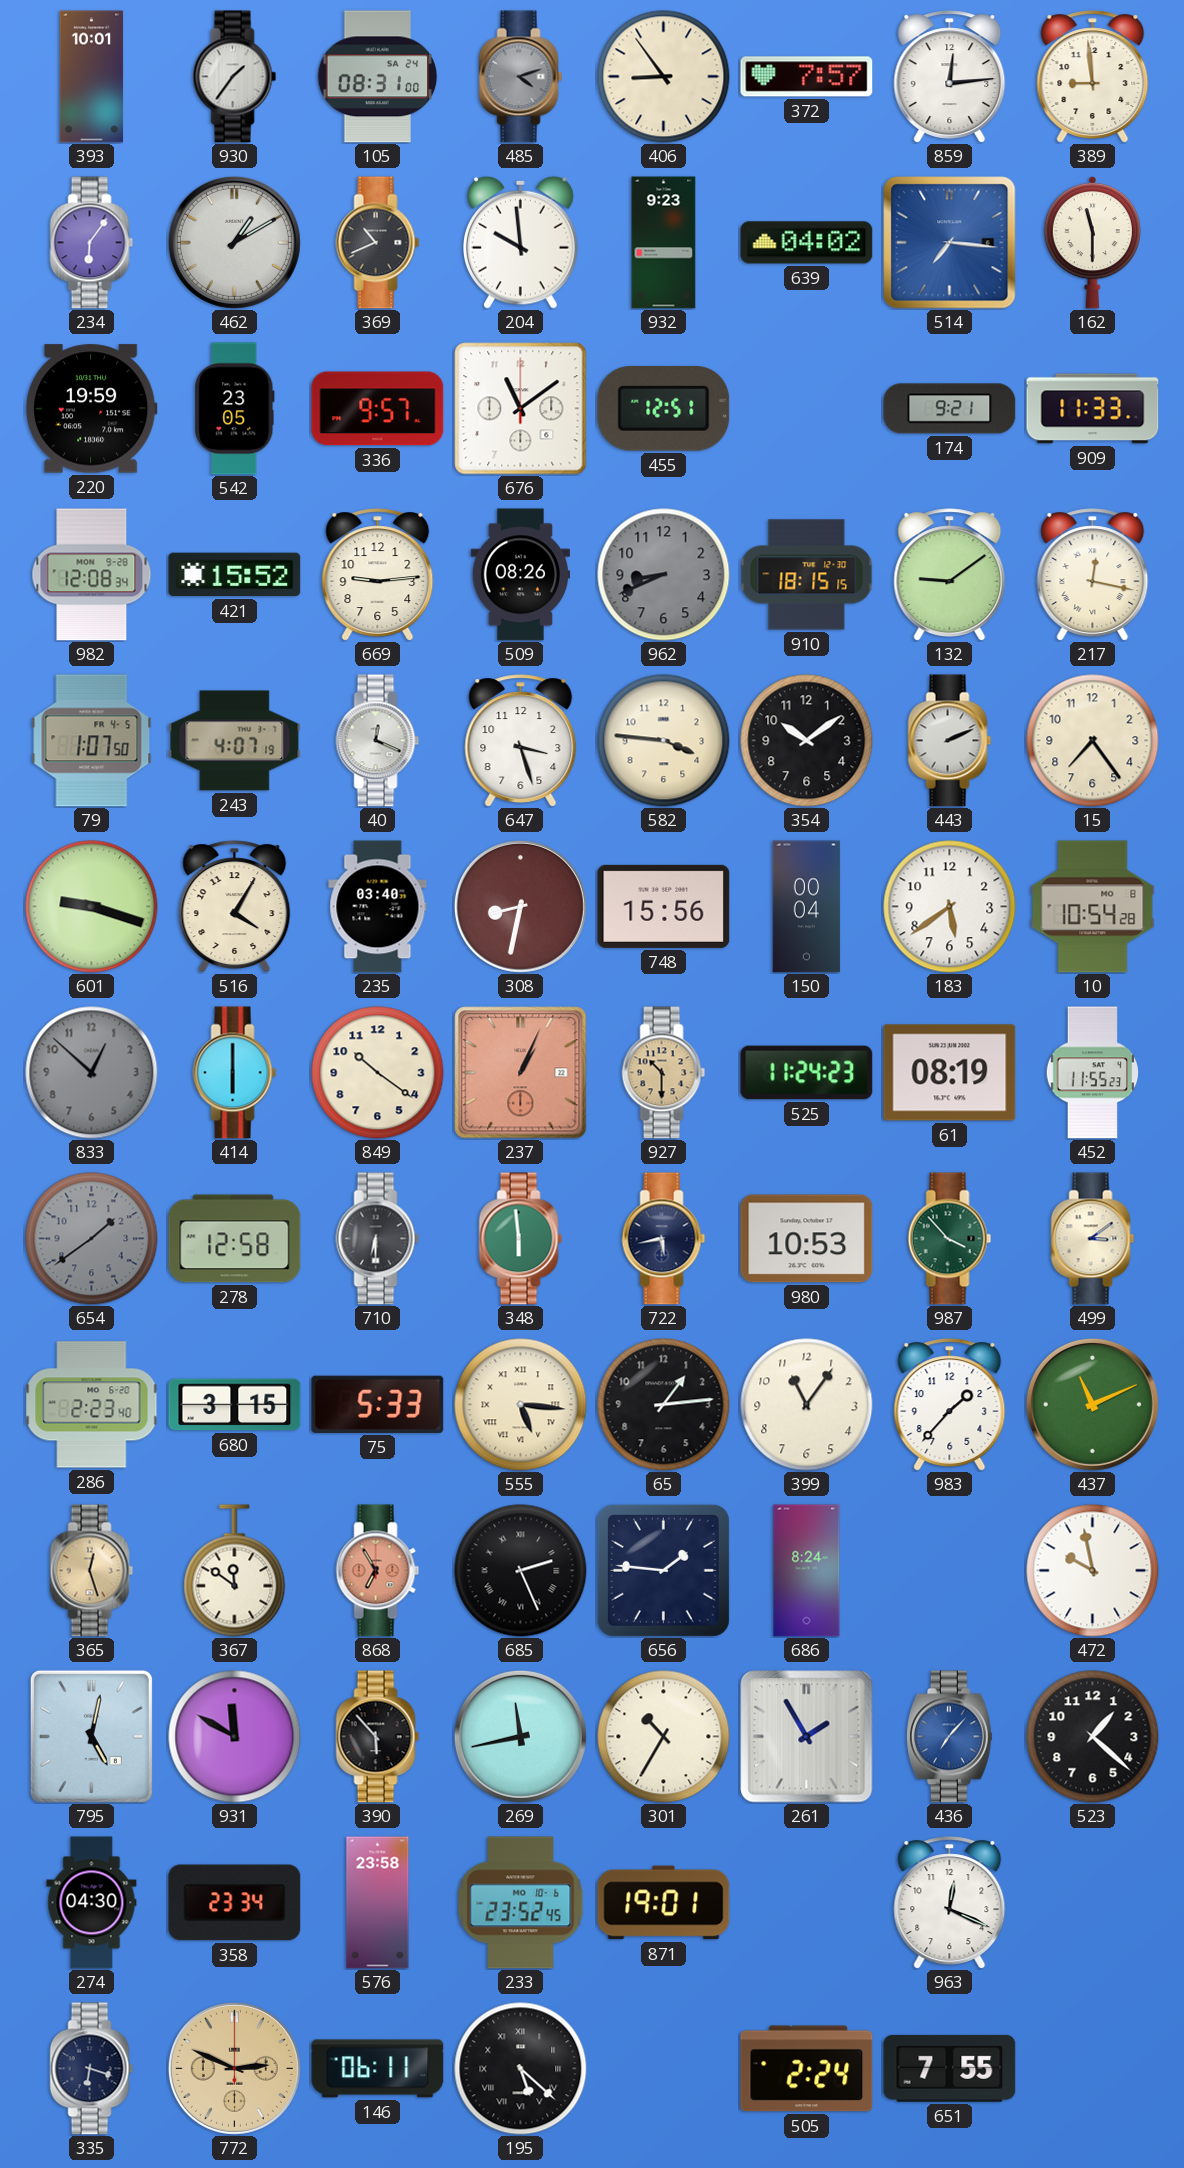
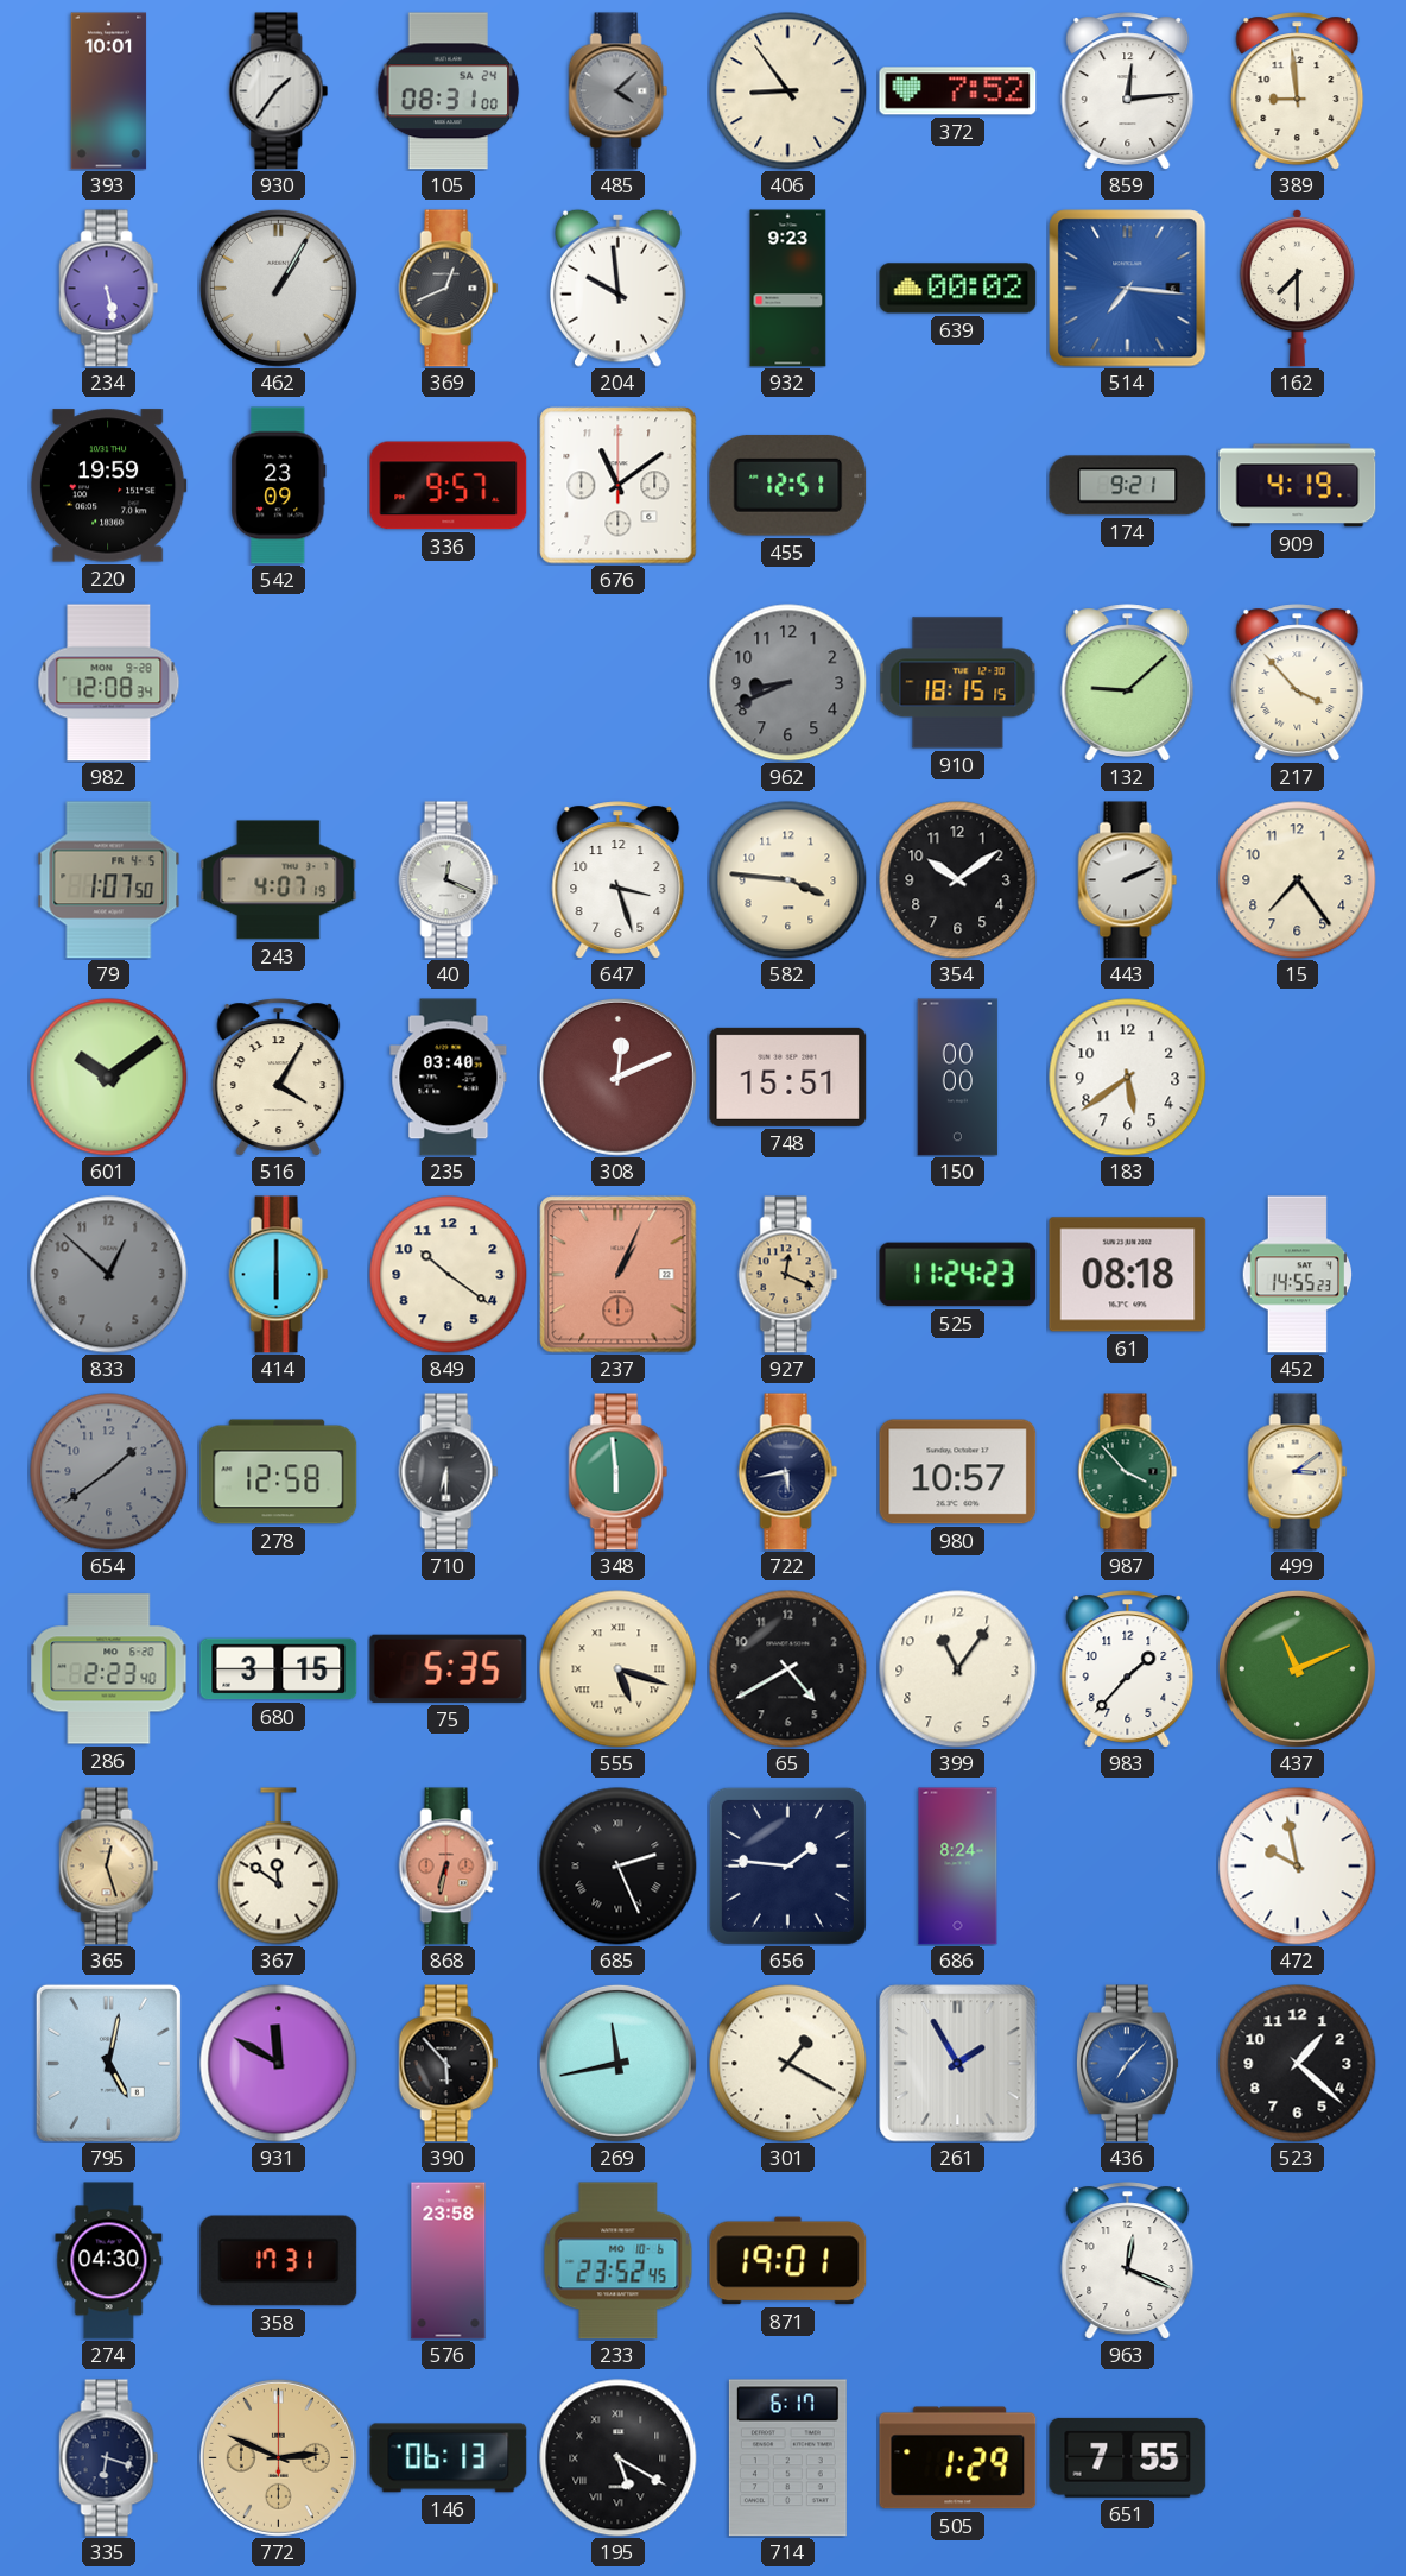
485: 4:12 -> 4:08
372: 7:57 -> 7:52
234: 6:06 -> 5:28
462: 1:10 -> 1:05
369: 10:41 -> 12:41
639: 04:02 -> 00:02
162: 11:30 -> 7:30
542: 23:05 -> 23:09
909: 11:33 -> 4:19
421: 15:52 -> none
669: 9:14 -> none
509: 08:26 -> none
132: 9:09 -> 9:08
217: 12:17 -> 3:53
601: 9:18 -> 10:09
308: 8:32 -> 12:11
748: 15:56 -> 15:51
150: 00:04 -> 00:00
10: 10:54 -> none
927: 10:30 -> 12:19
61: 08:19 -> 08:18
452: 11:55 -> 14:55
980: 10:53 -> 10:57
75: 5:33 -> 5:35
555: 5:16 -> 5:18
65: 1:14 -> 4:40
868: 6:55 -> 6:32
301: 10:35 -> 1:20
358: 23:34 -> 17:31
146: 06:11 -> 06:13
195: 5:22 -> 5:20
714: none -> 6:17
505: 2:24 -> 1:29
